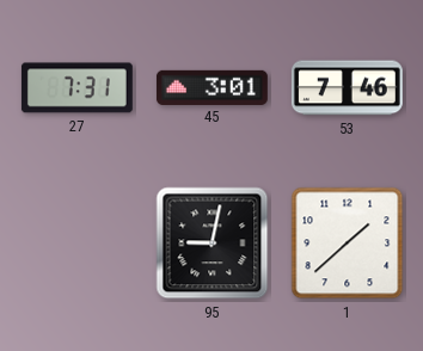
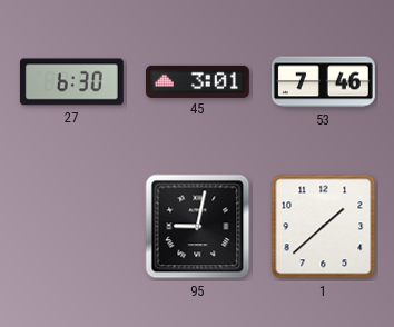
27: 7:31 -> 6:30
